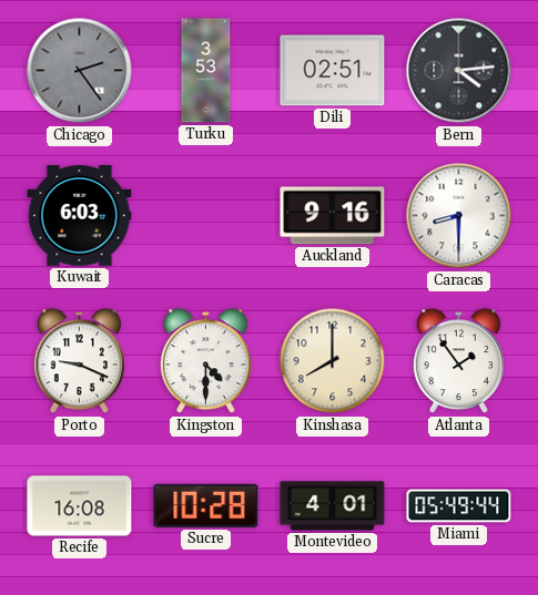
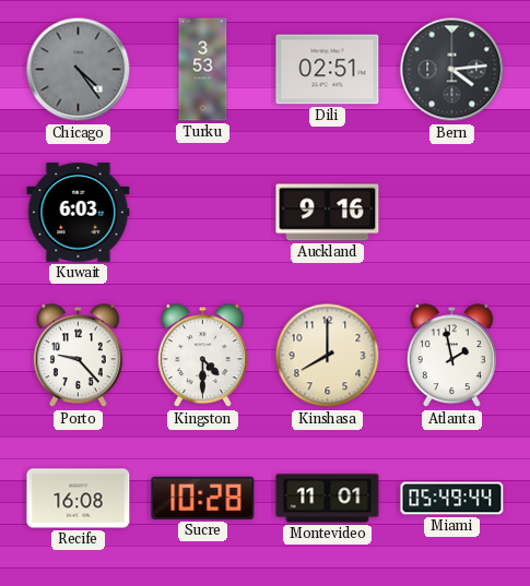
Chicago: 2:24 -> 4:24
Caracas: 8:30 -> none
Porto: 9:19 -> 9:23
Atlanta: 1:54 -> 1:58
Montevideo: 4:01 -> 11:01
